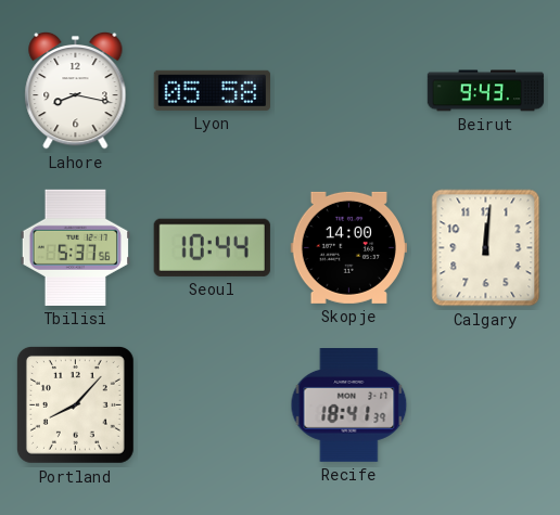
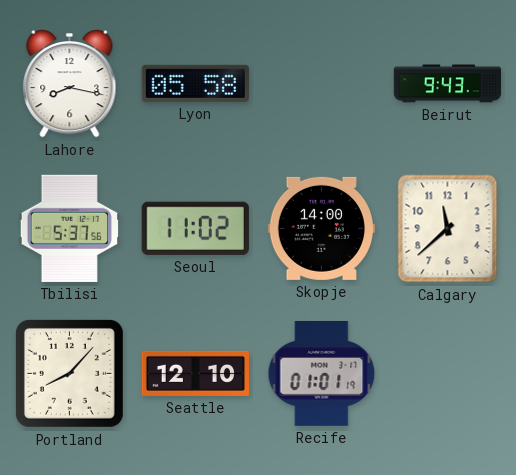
Seoul: 10:44 -> 11:02
Calgary: 12:01 -> 11:38
Seattle: none -> 12:10
Recife: 18:41 -> 01:01
